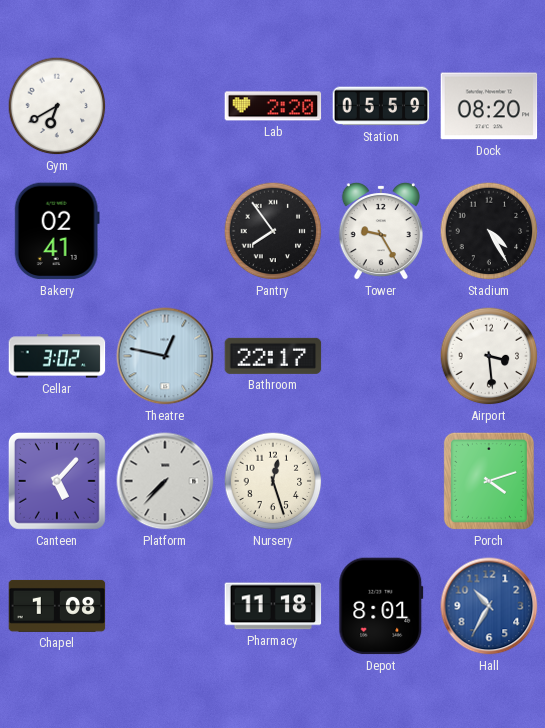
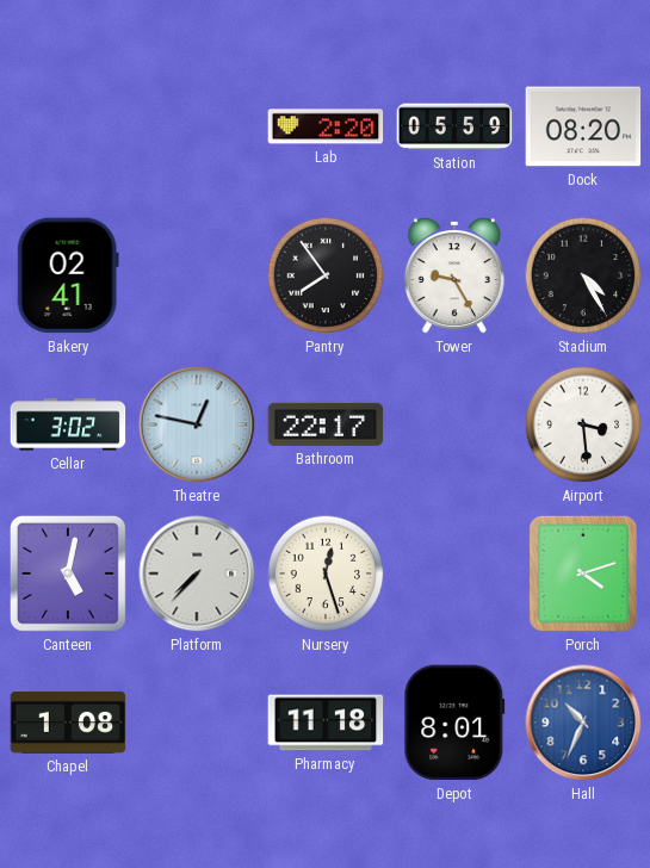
Gym: 6:40 -> none
Canteen: 5:07 -> 5:02
Hall: 10:35 -> 10:34
